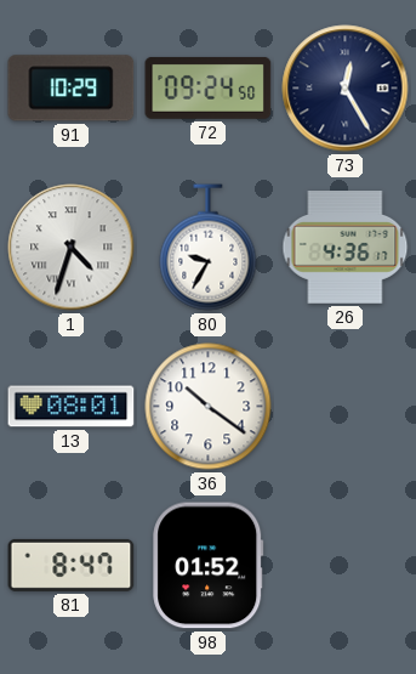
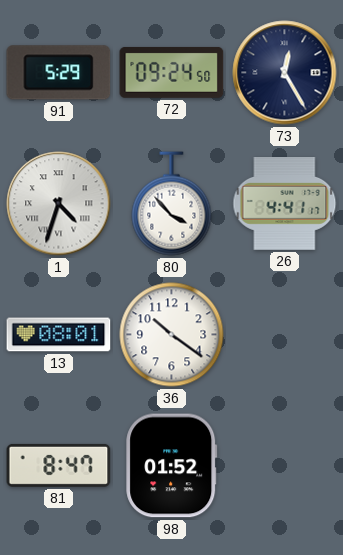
91: 10:29 -> 5:29
80: 9:35 -> 3:53
26: 4:36 -> 4:41
